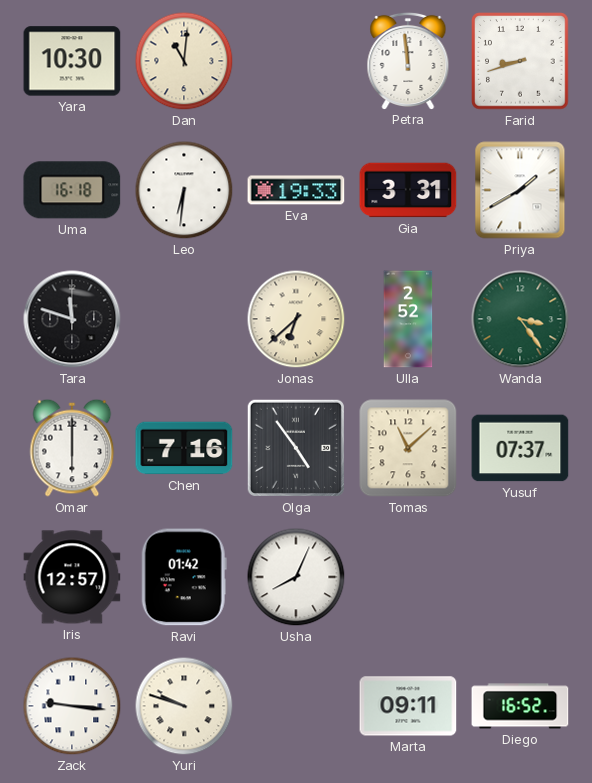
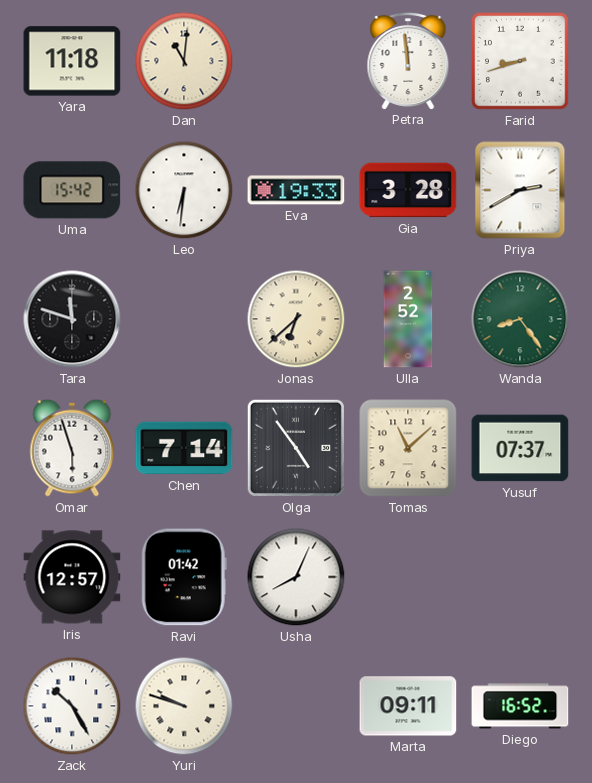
Yara: 10:30 -> 11:18
Uma: 16:18 -> 15:42
Gia: 3:31 -> 3:28
Priya: 1:40 -> 2:40
Wanda: 3:24 -> 8:24
Omar: 6:00 -> 5:57
Chen: 7:16 -> 7:14
Zack: 9:16 -> 10:25
